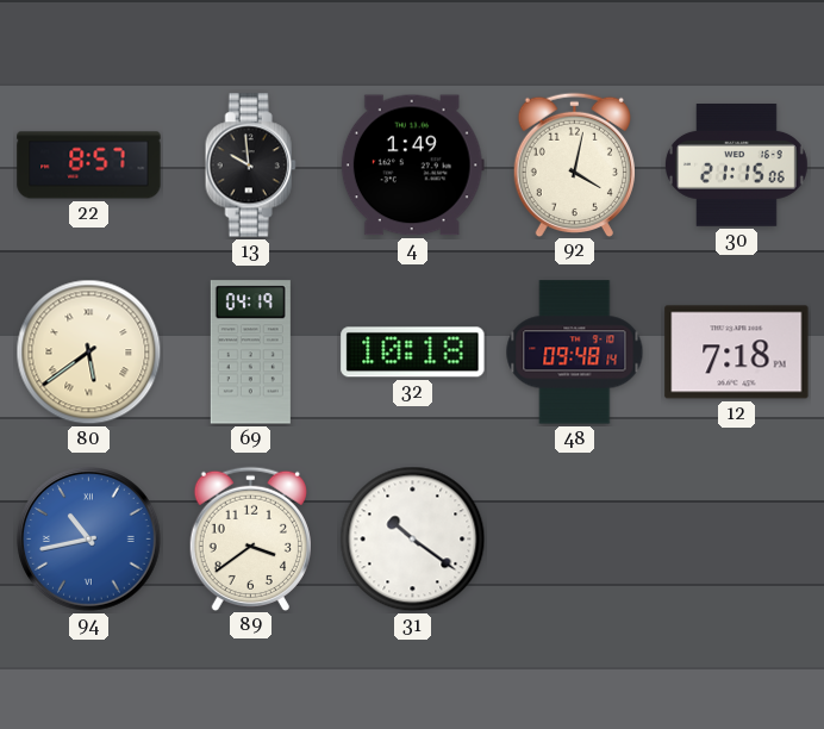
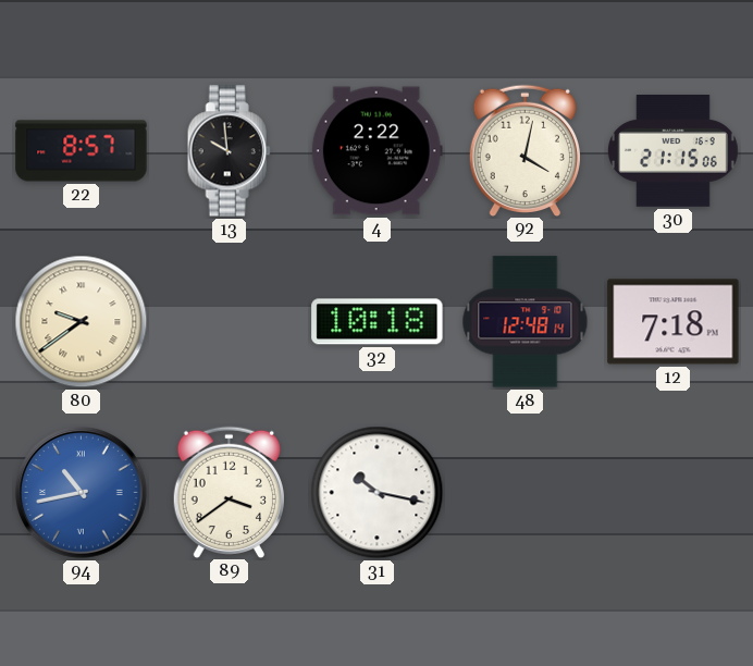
4: 1:49 -> 2:22
80: 5:39 -> 9:39
69: 04:19 -> none
48: 09:48 -> 12:48
31: 10:21 -> 10:17
